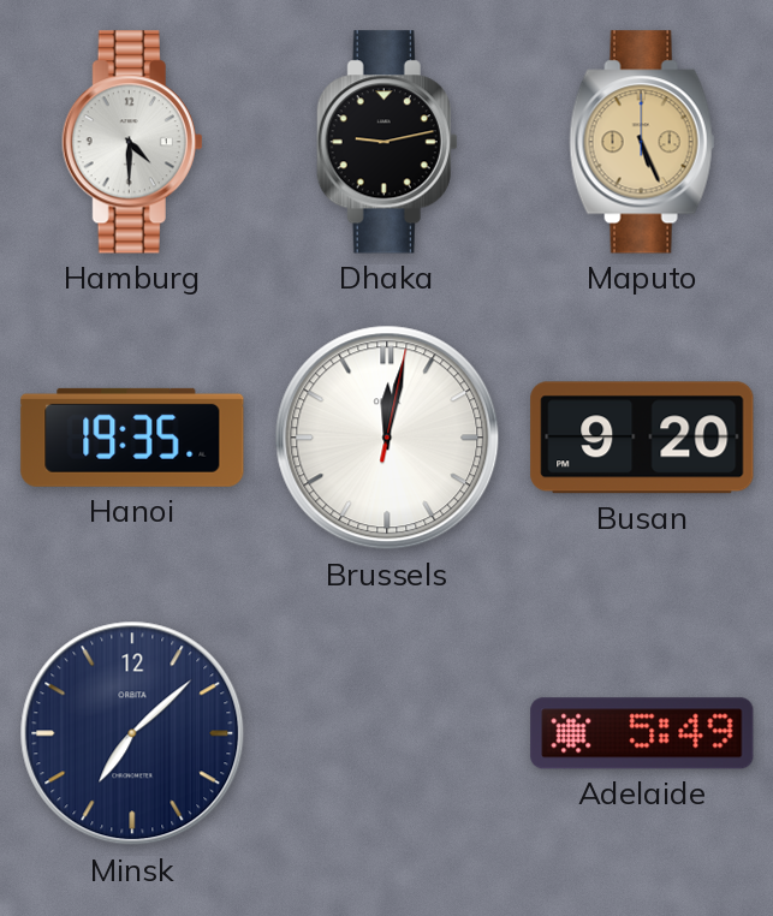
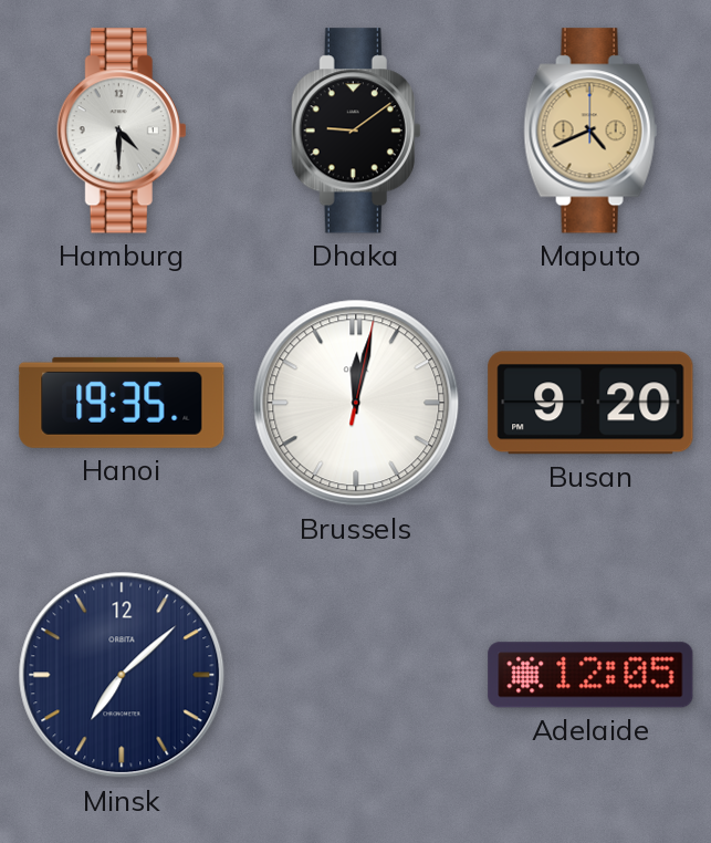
Dhaka: 9:13 -> 9:09
Maputo: 5:26 -> 4:41
Adelaide: 5:49 -> 12:05
